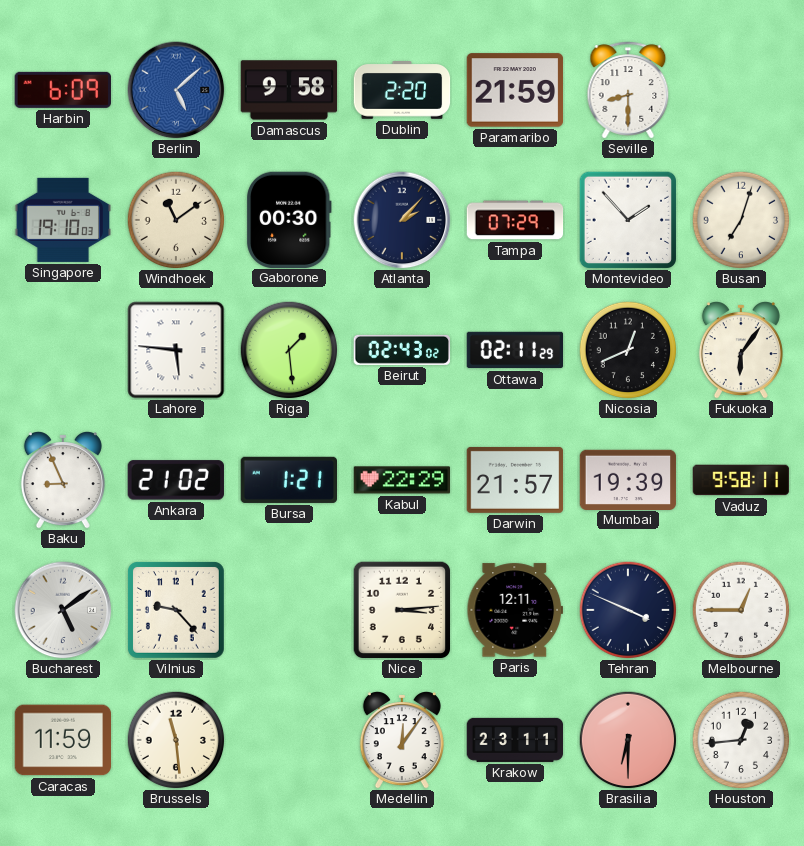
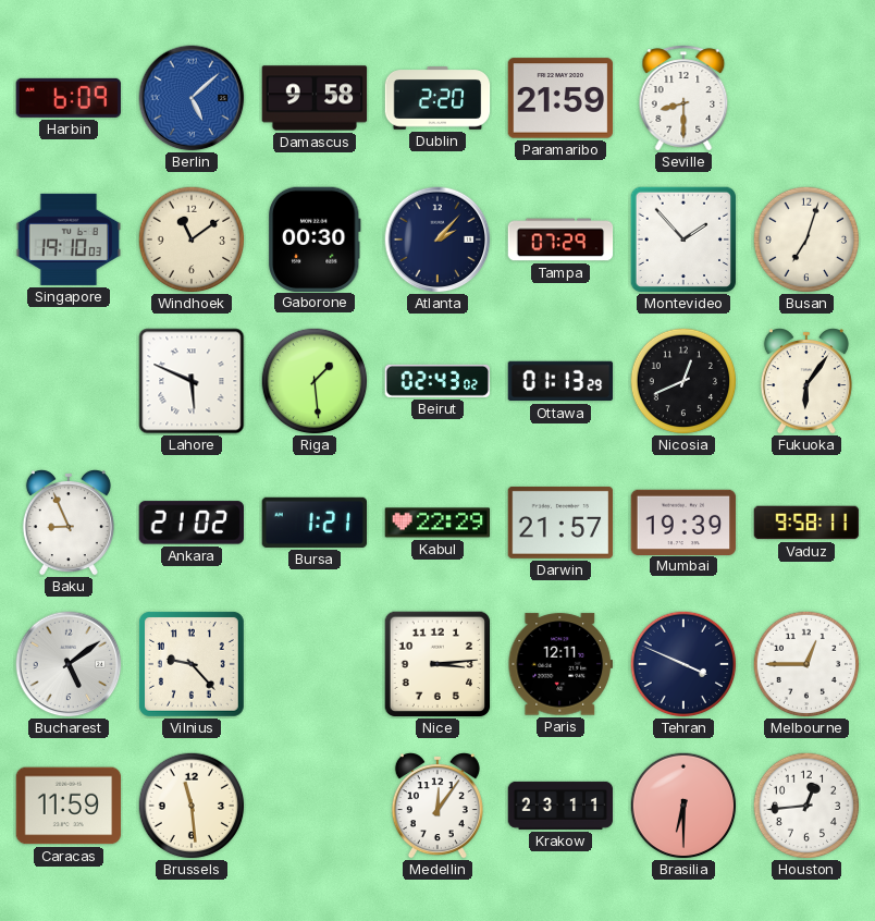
Lahore: 5:46 -> 5:49
Ottawa: 02:11 -> 01:13
